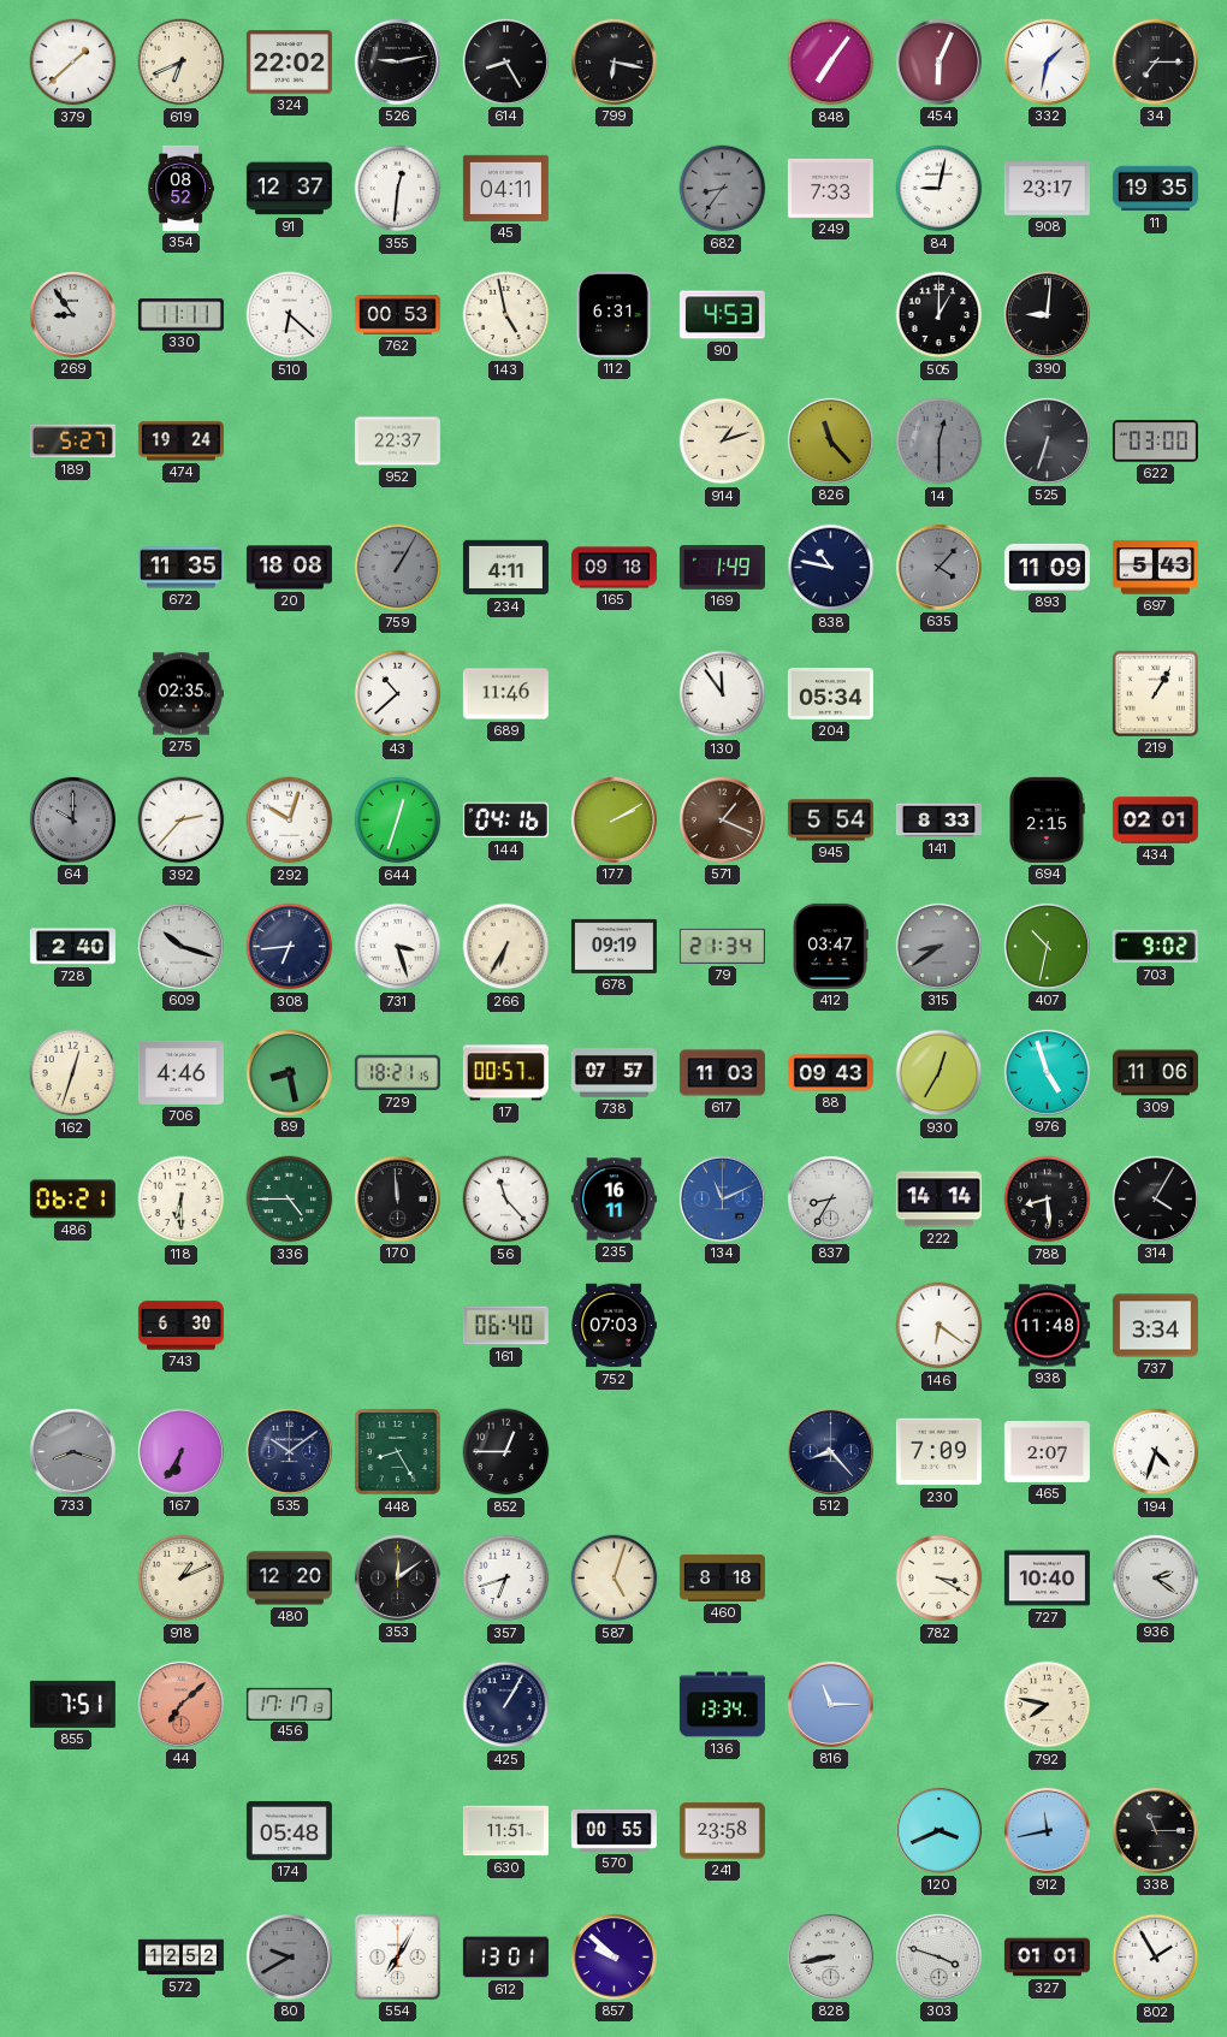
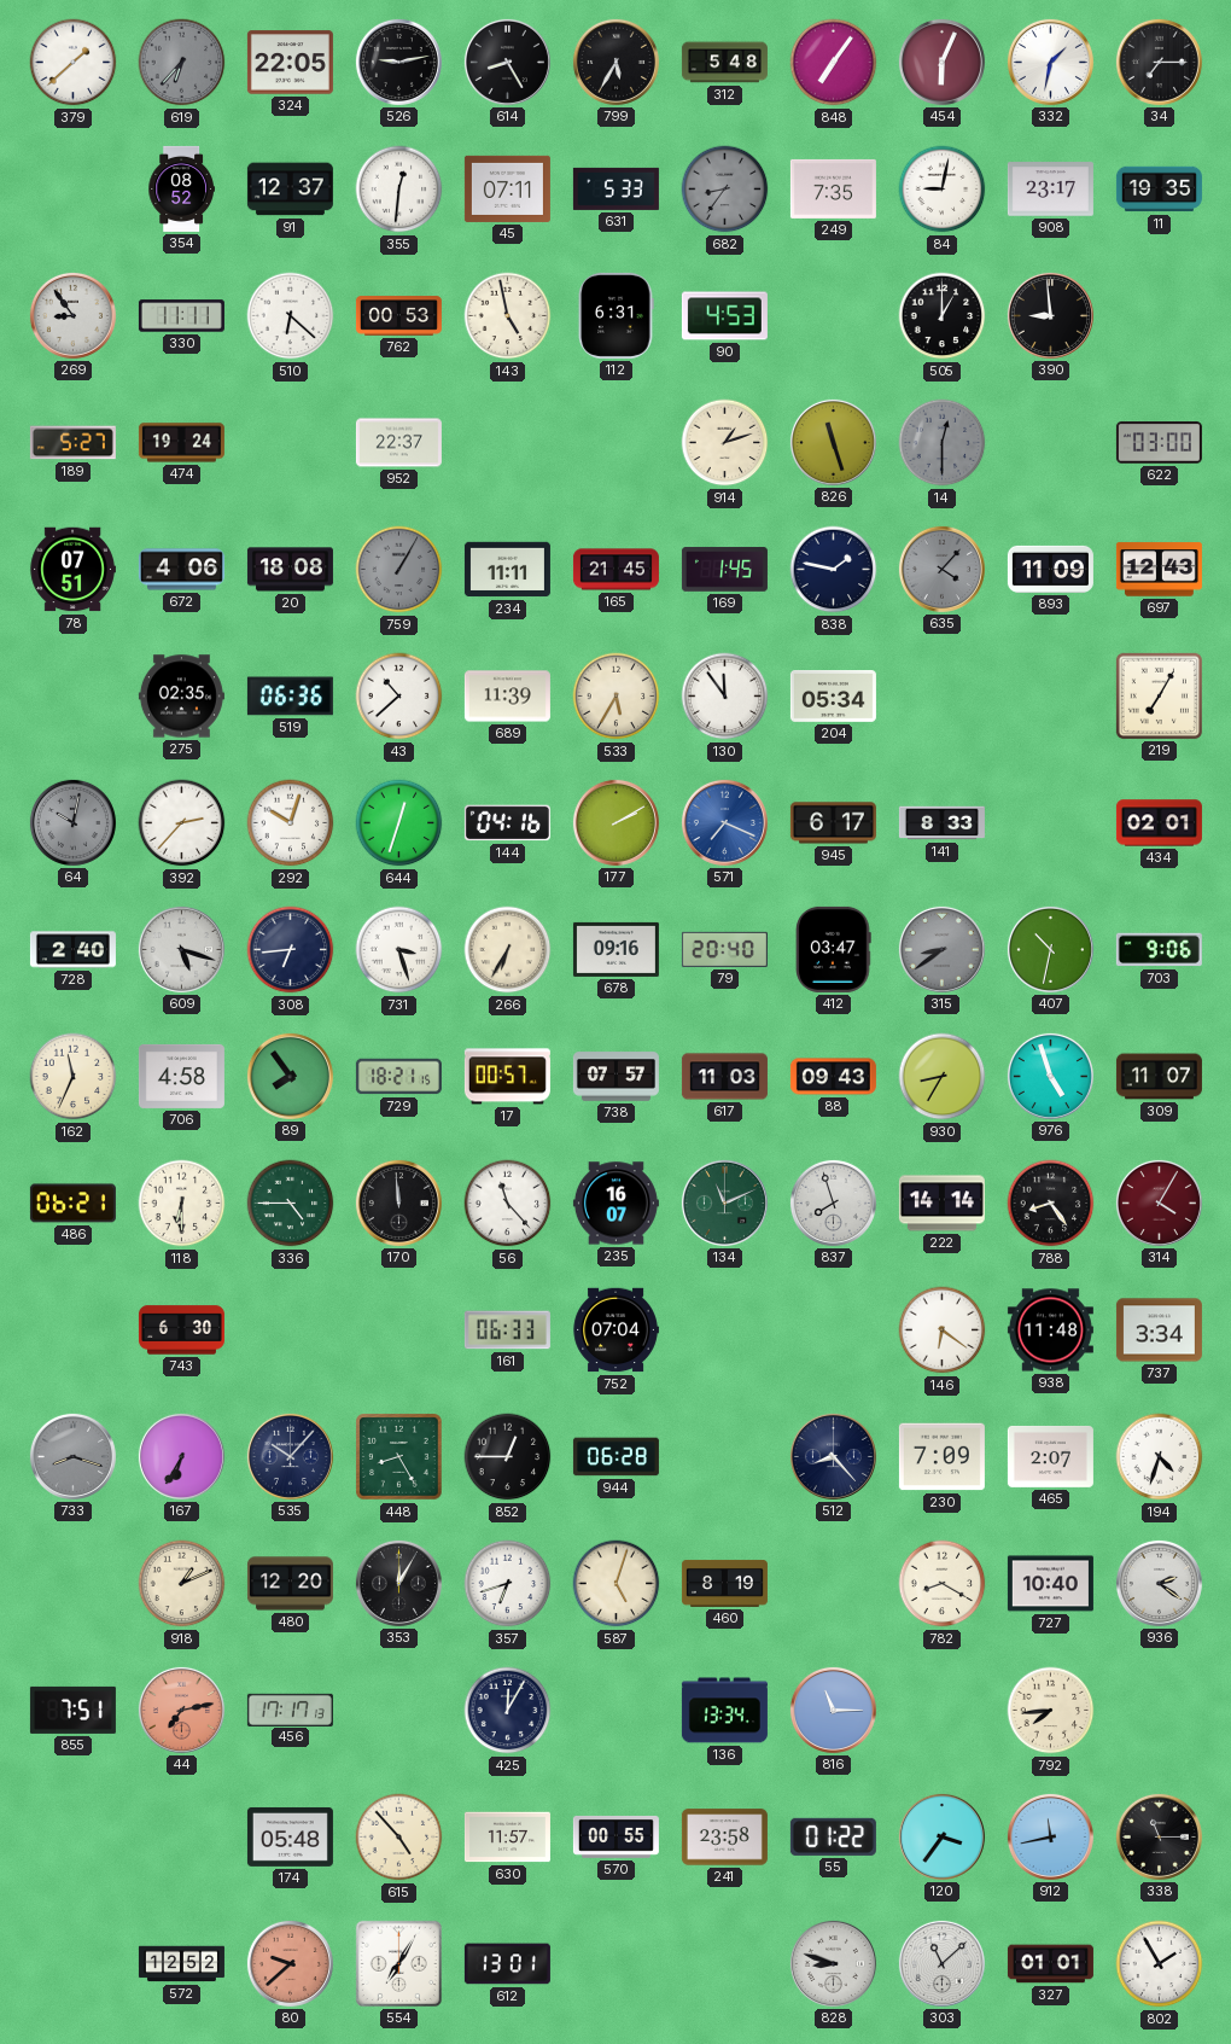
619: 6:41 -> 6:37
619 dial: cream -> grey
324: 22:02 -> 22:05
799: 6:17 -> 5:35
312: none -> 5:48
45: 04:11 -> 07:11
631: none -> 5:33
249: 7:33 -> 7:35
390: 9:01 -> 8:59
826: 11:23 -> 11:27
525: 6:33 -> none
78: none -> 07:51
672: 11:35 -> 4:06
234: 4:11 -> 11:11
165: 09:18 -> 21:45
169: 1:49 -> 1:45
838: 10:47 -> 1:47
697: 5:43 -> 12:43
519: none -> 06:36
689: 11:46 -> 11:39
533: none -> 5:35
219: 1:05 -> 7:05
64: 10:00 -> 10:02
571: 1:19 -> 7:19
571 dial: brown -> blue
945: 5:54 -> 6:17
694: 2:15 -> none
609: 10:18 -> 5:18
678: 09:19 -> 09:16
79: 21:34 -> 20:40
703: 9:02 -> 9:06
162: 12:33 -> 11:34
706: 4:46 -> 4:58
89: 8:28 -> 7:54
930: 12:35 -> 8:35
309: 11:06 -> 11:07
235: 16:11 -> 16:07
134 dial: blue -> green
837: 8:35 -> 7:57
788: 8:29 -> 8:24
314 dial: black -> burgundy
161: 06:40 -> 06:33
752: 07:03 -> 07:04
535: 10:09 -> 10:07
944: none -> 06:28
353: 12:09 -> 12:05
460: 8:18 -> 8:19
782: 3:20 -> 8:20
44: 7:08 -> 7:13
425: 1:05 -> 12:05
792: 7:47 -> 7:44
615: none -> 4:53
630: 11:51 -> 11:57
55: none -> 01:22
120: 3:41 -> 3:36
80: 9:40 -> 9:38
80 dial: grey -> salmon
857: 9:52 -> none
828: 8:43 -> 8:48
303: 3:48 -> 11:08
